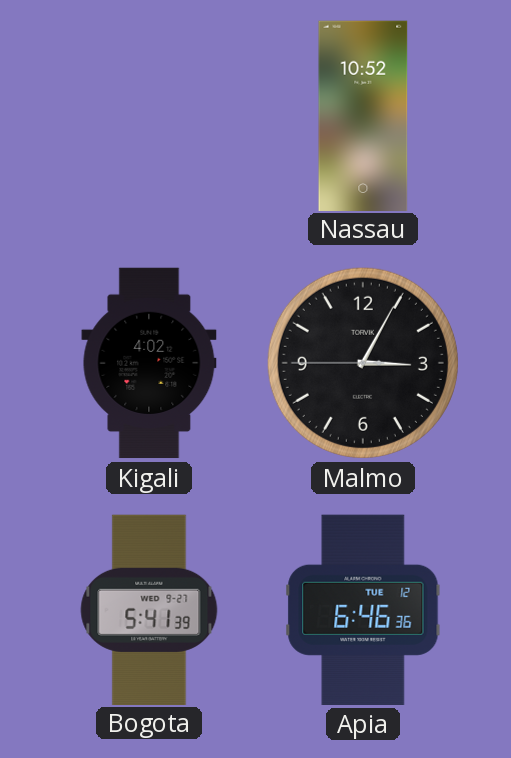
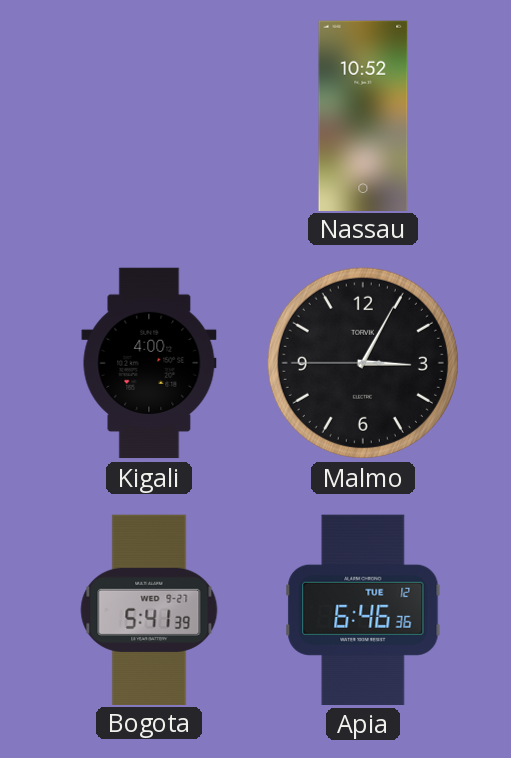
Kigali: 4:02 -> 4:00
